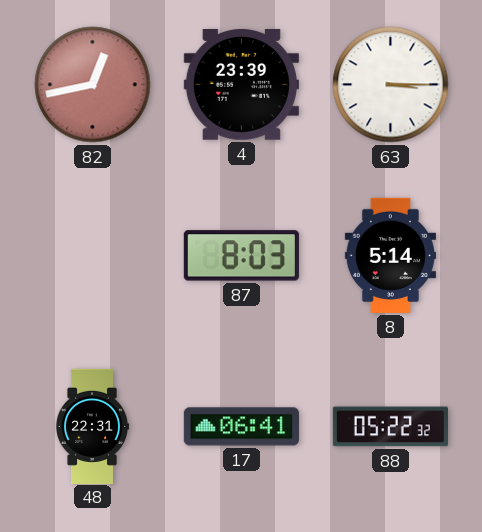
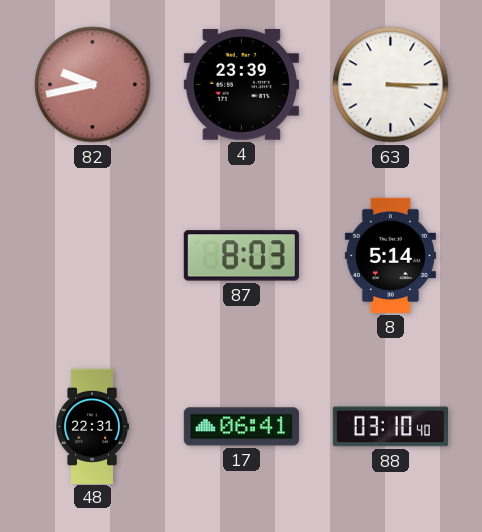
82: 12:43 -> 9:43
88: 05:22 -> 03:10
